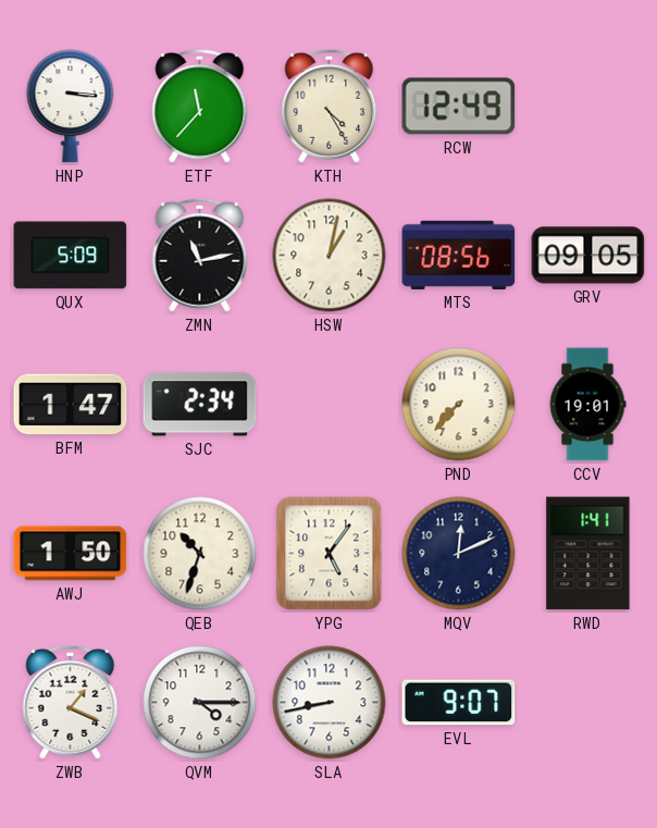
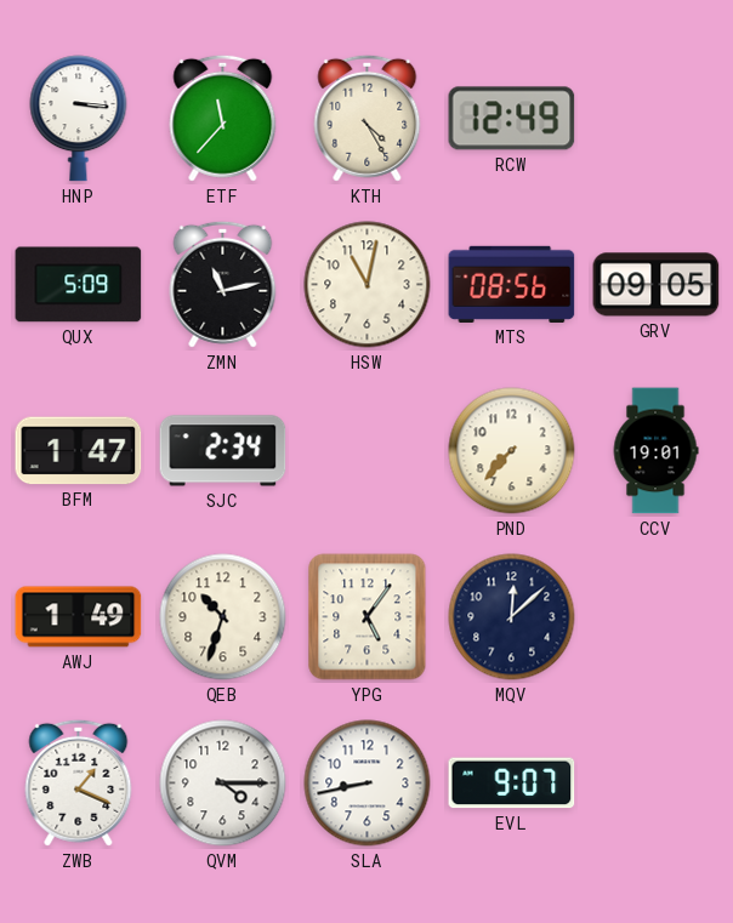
HSW: 1:02 -> 11:02
AWJ: 1:50 -> 1:49
MQV: 12:11 -> 12:08
RWD: 1:41 -> none
